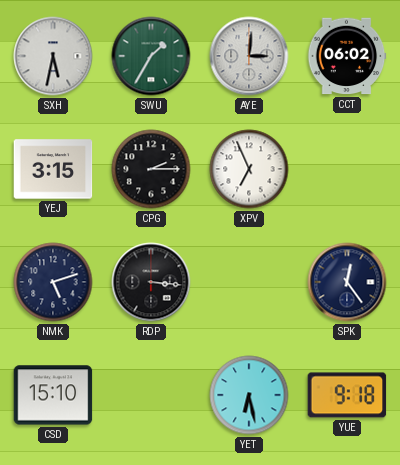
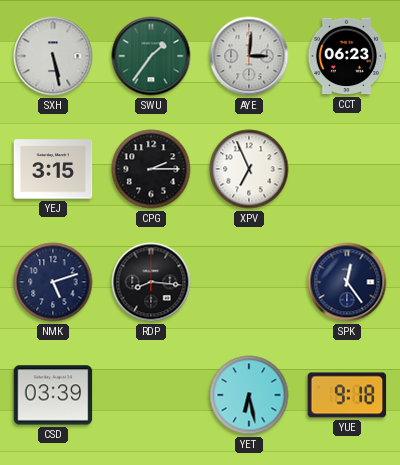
SXH: 5:32 -> 5:28
SWU: 1:35 -> 1:36
CCT: 06:02 -> 06:23
RDP: 3:16 -> 8:16
CSD: 15:10 -> 03:39
